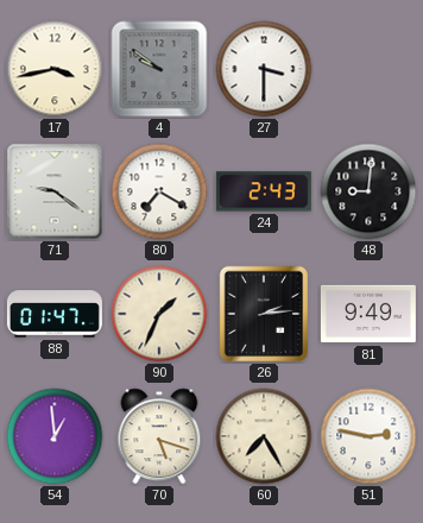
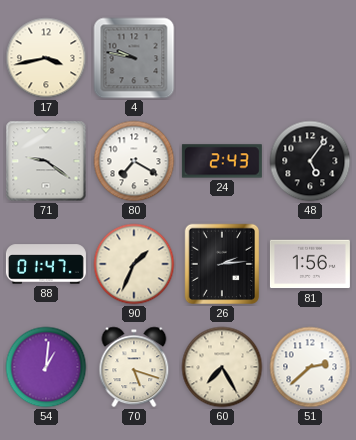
4: 9:51 -> 9:47
27: 3:30 -> none
48: 9:01 -> 5:06
81: 9:49 -> 1:56
54: 12:59 -> 1:01
51: 2:47 -> 2:38
